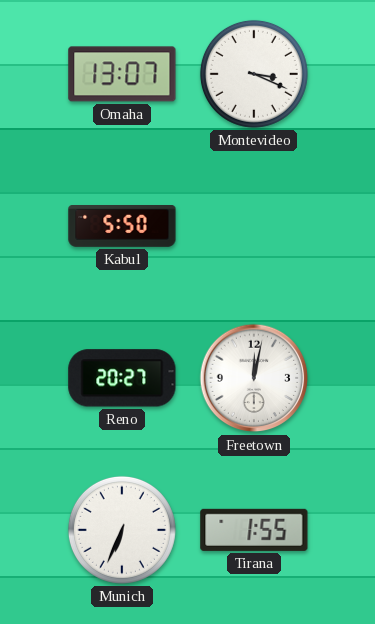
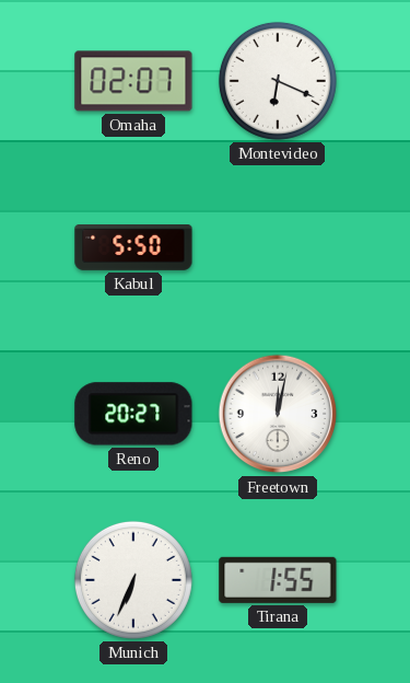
Omaha: 13:07 -> 02:07
Montevideo: 3:19 -> 6:19
